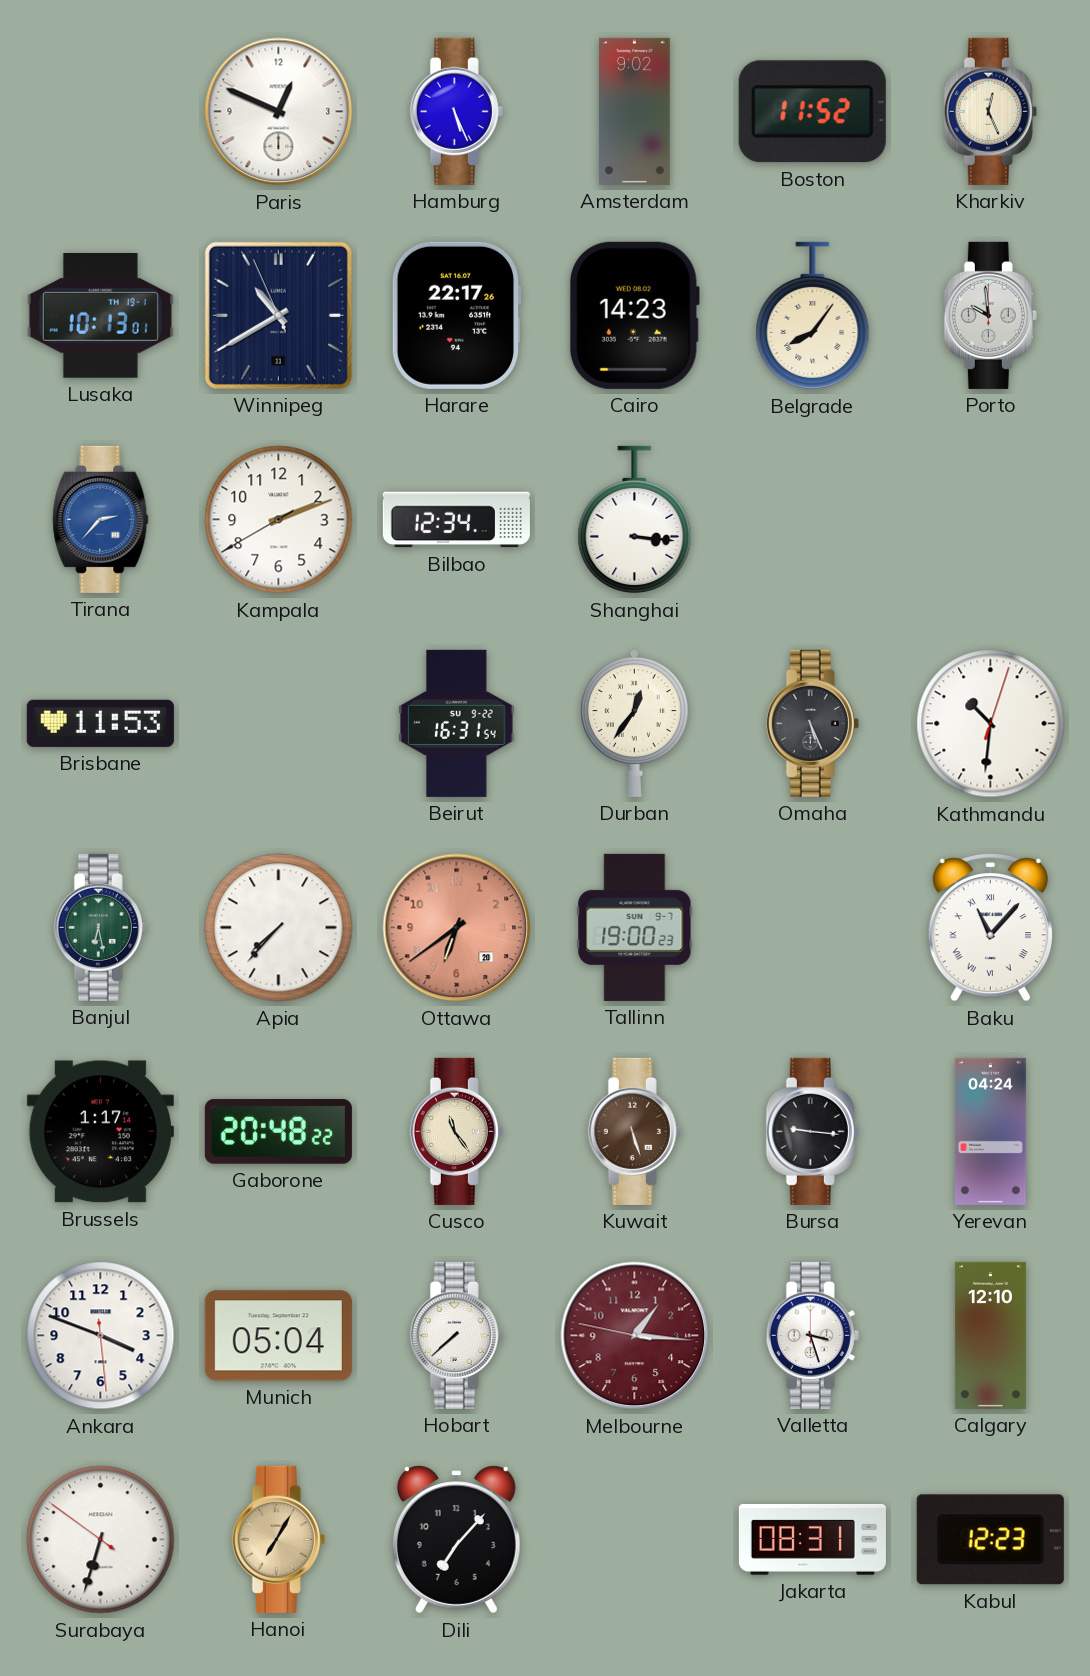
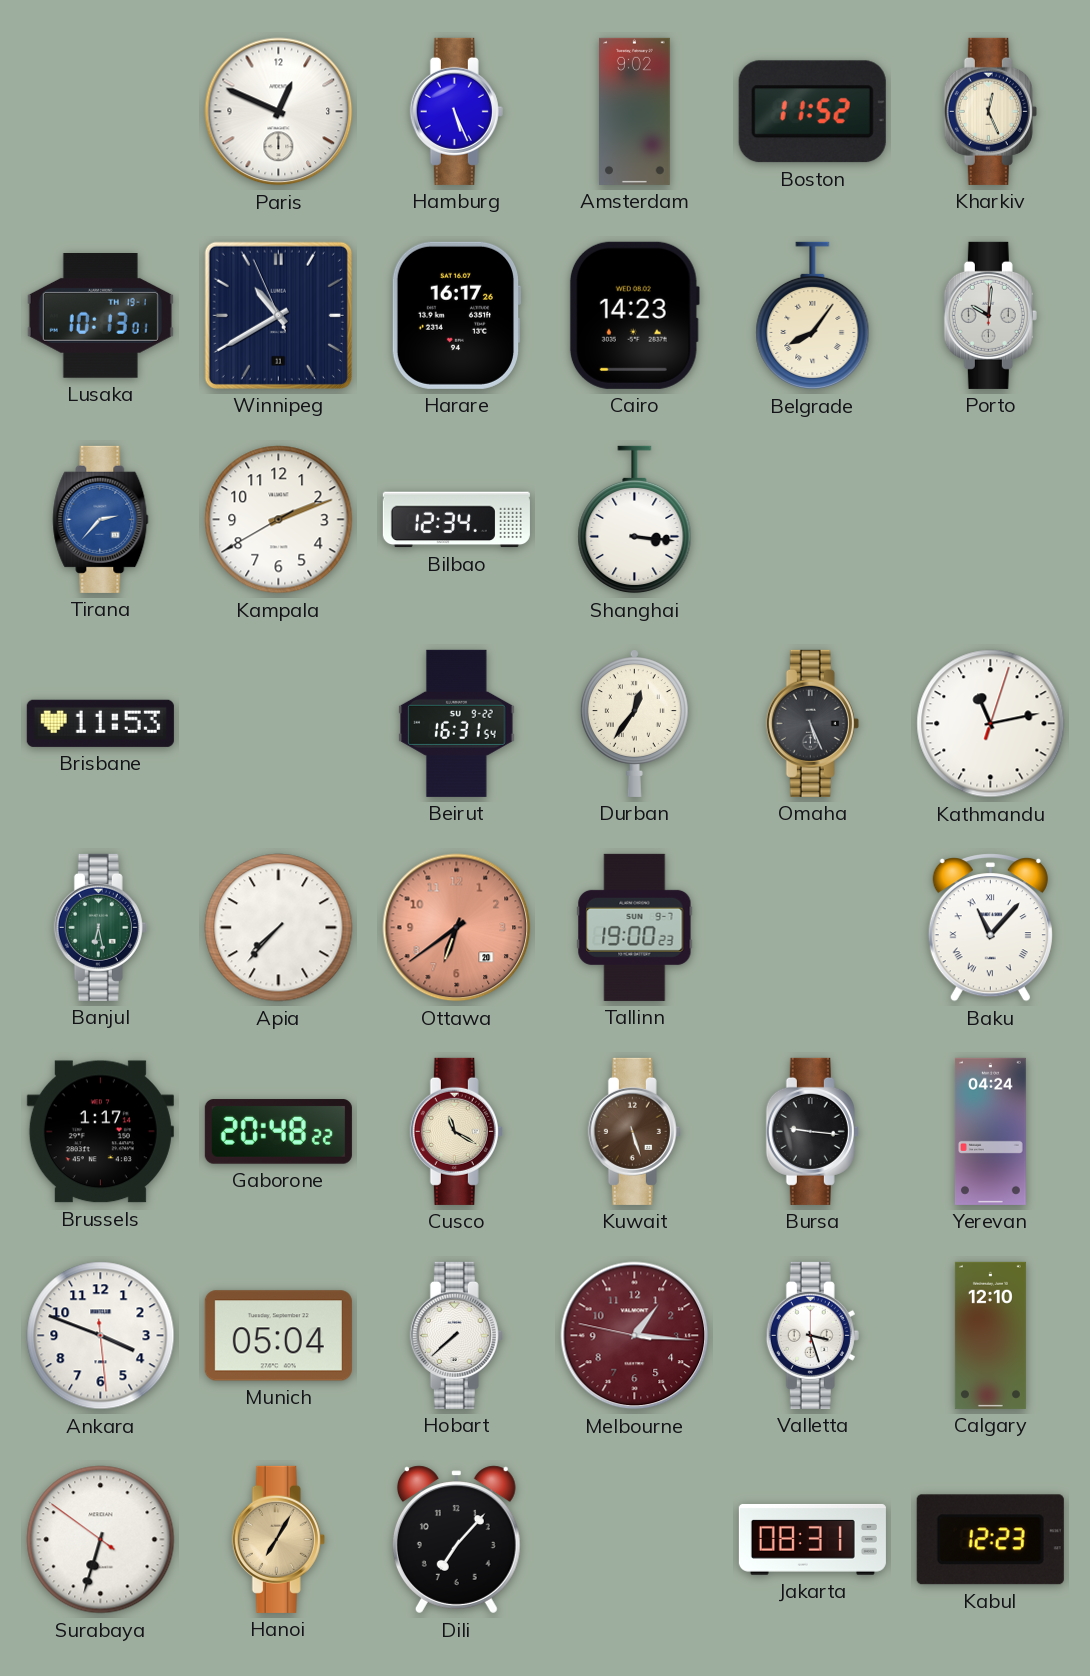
Harare: 22:17 -> 16:17
Porto: 9:59 -> 10:01
Kathmandu: 10:31 -> 11:13
Cusco: 11:24 -> 11:20
